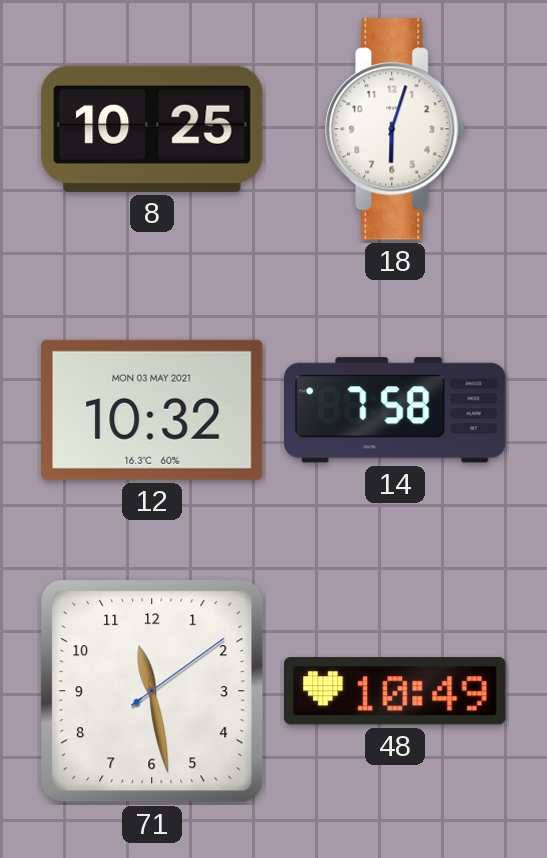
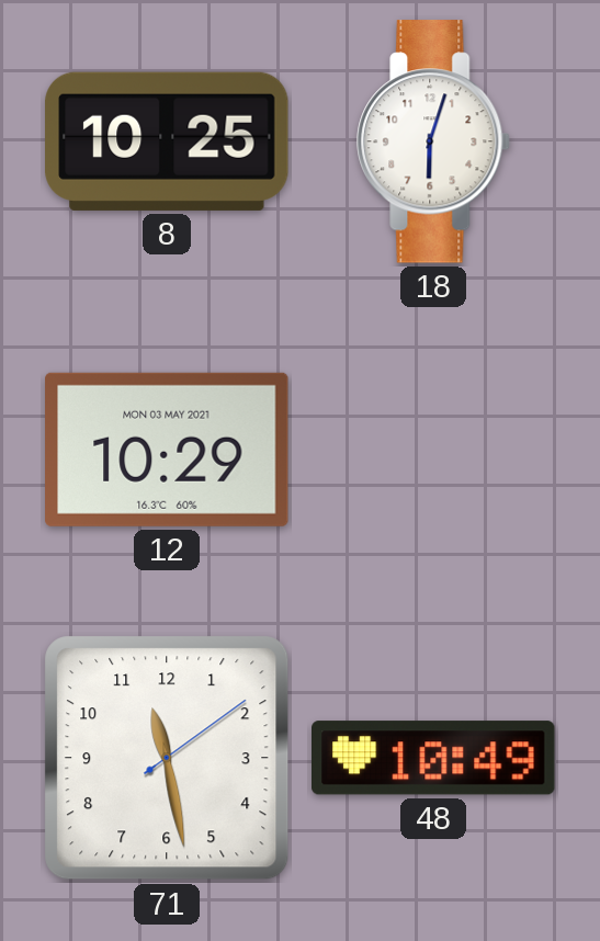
12: 10:32 -> 10:29
14: 7:58 -> none
